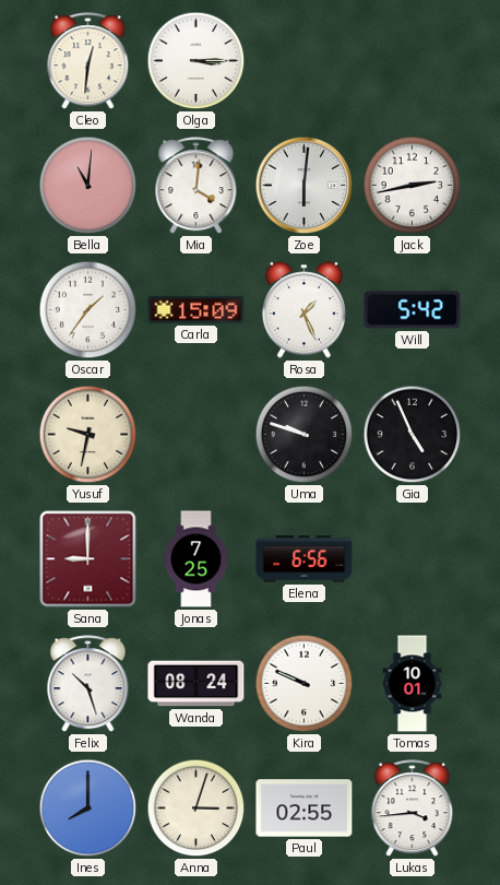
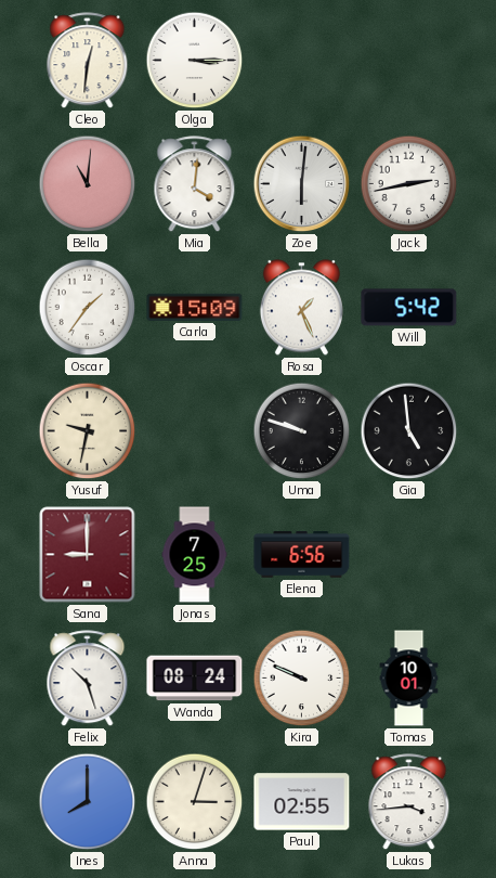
Gia: 4:56 -> 4:59
